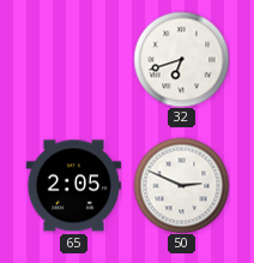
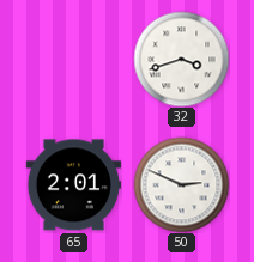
32: 6:42 -> 3:42
65: 2:05 -> 2:01
